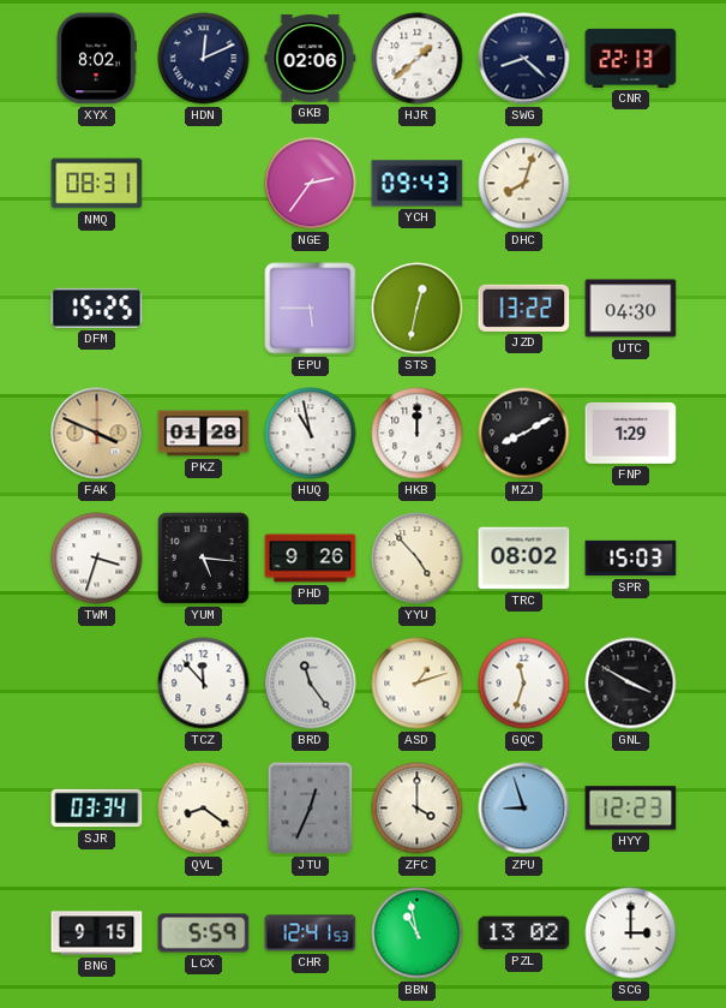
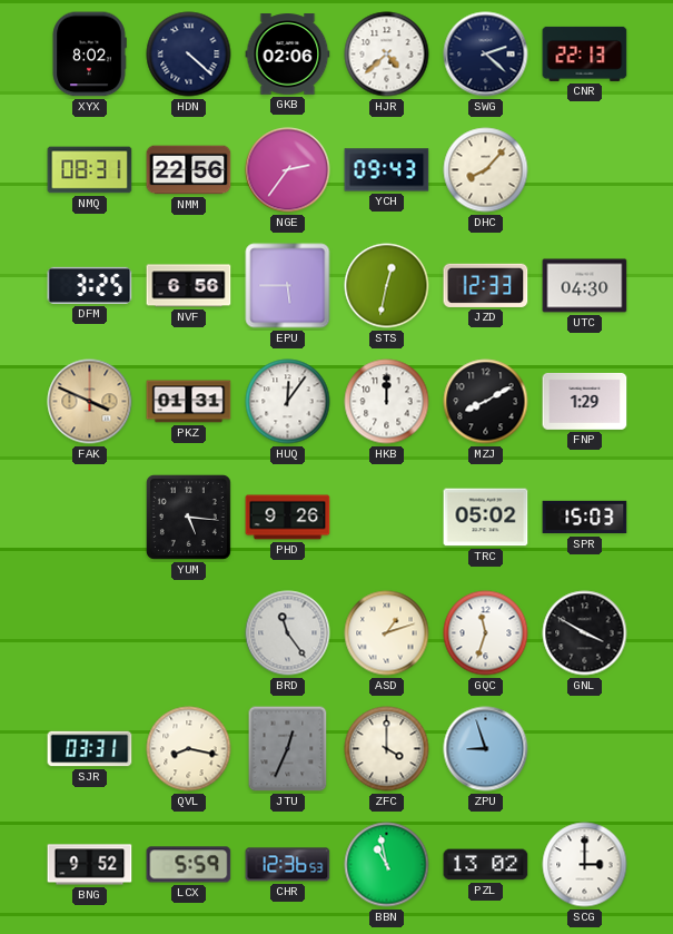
HDN: 12:11 -> 4:22
HJR: 1:38 -> 4:38
SWG: 8:22 -> 2:22
NMM: none -> 22:56
DHC: 8:03 -> 8:07
DFM: 15:25 -> 3:25
NVF: none -> 6:56
JZD: 13:22 -> 12:33
PKZ: 01:28 -> 01:31
HUQ: 10:58 -> 12:06
TWM: 3:33 -> none
YYU: 4:53 -> none
TRC: 08:02 -> 05:02
TCZ: 11:53 -> none
SJR: 03:34 -> 03:31
QVL: 8:21 -> 8:17
HYY: 12:23 -> none
BNG: 9:15 -> 9:52
CHR: 12:41 -> 12:36
